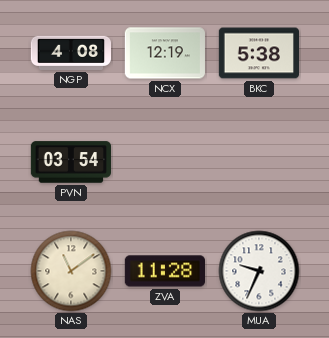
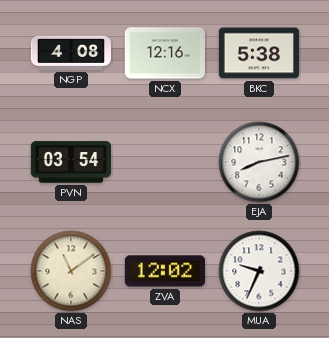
NCX: 12:19 -> 12:16
EJA: none -> 8:13
ZVA: 11:28 -> 12:02
